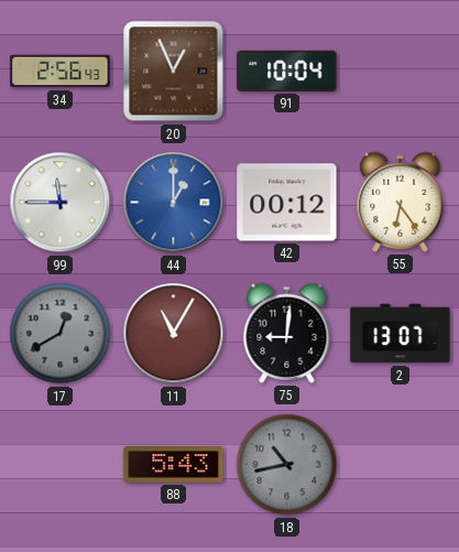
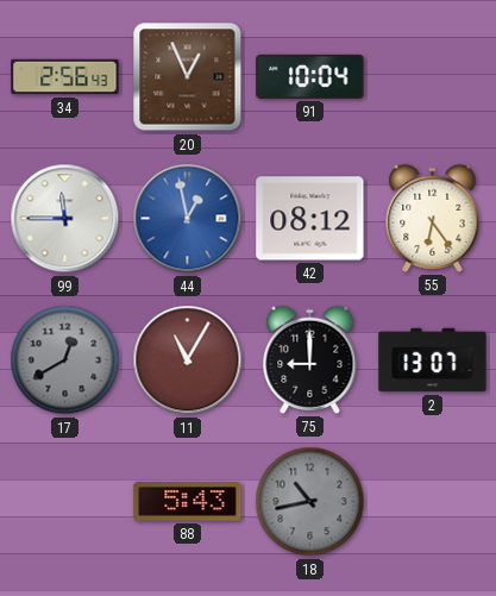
44: 1:00 -> 12:58
42: 00:12 -> 08:12
75: 9:01 -> 9:00
